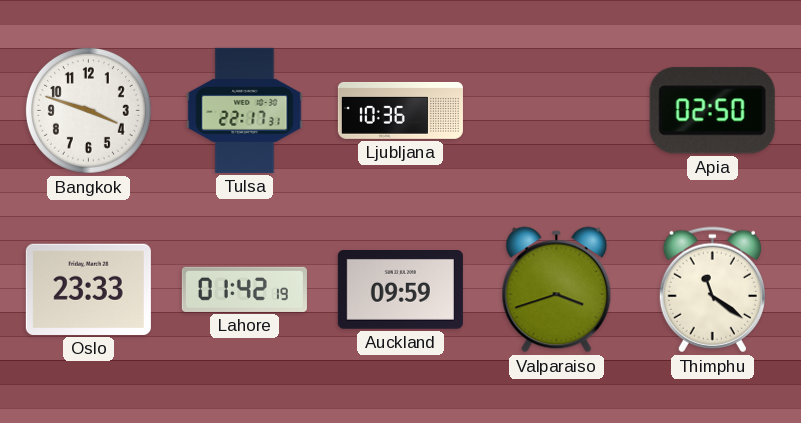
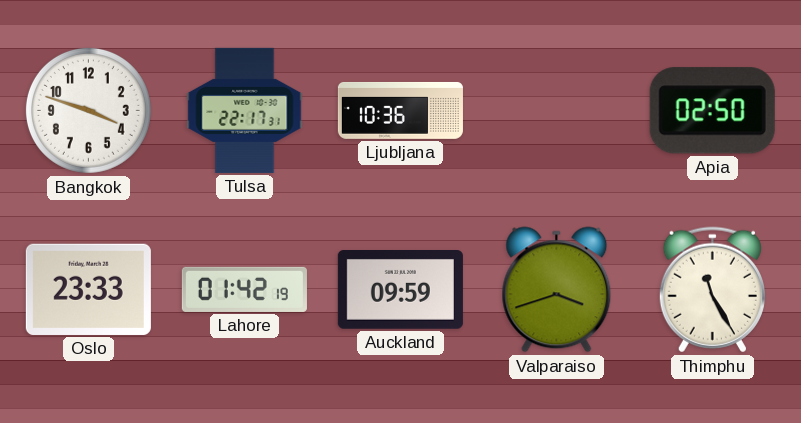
Thimphu: 11:21 -> 11:25
